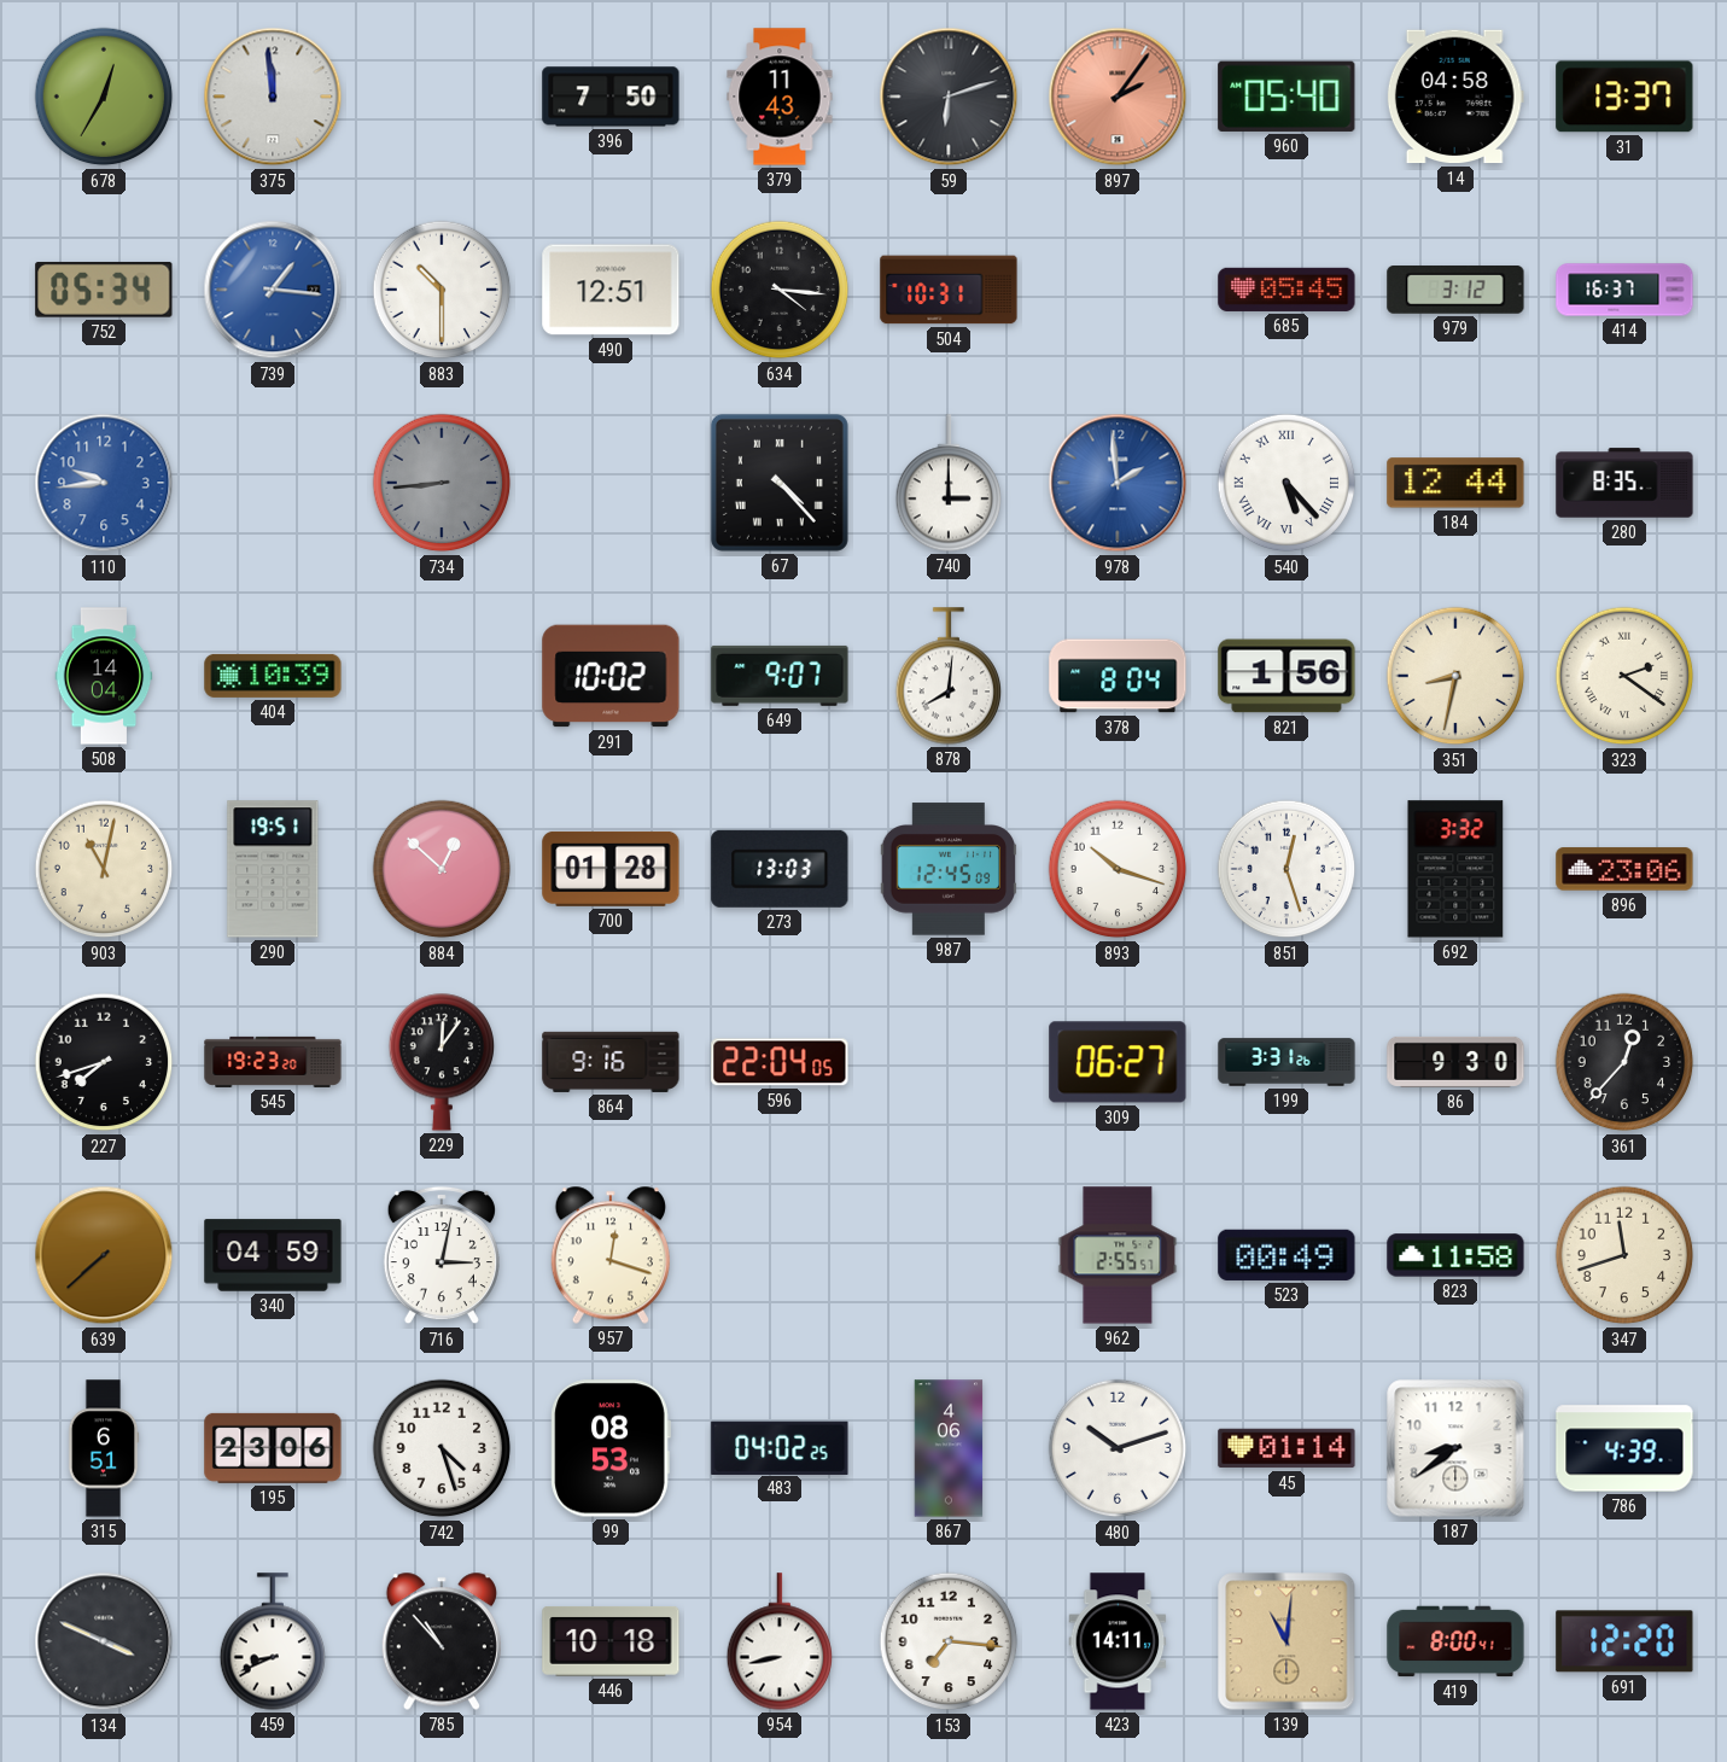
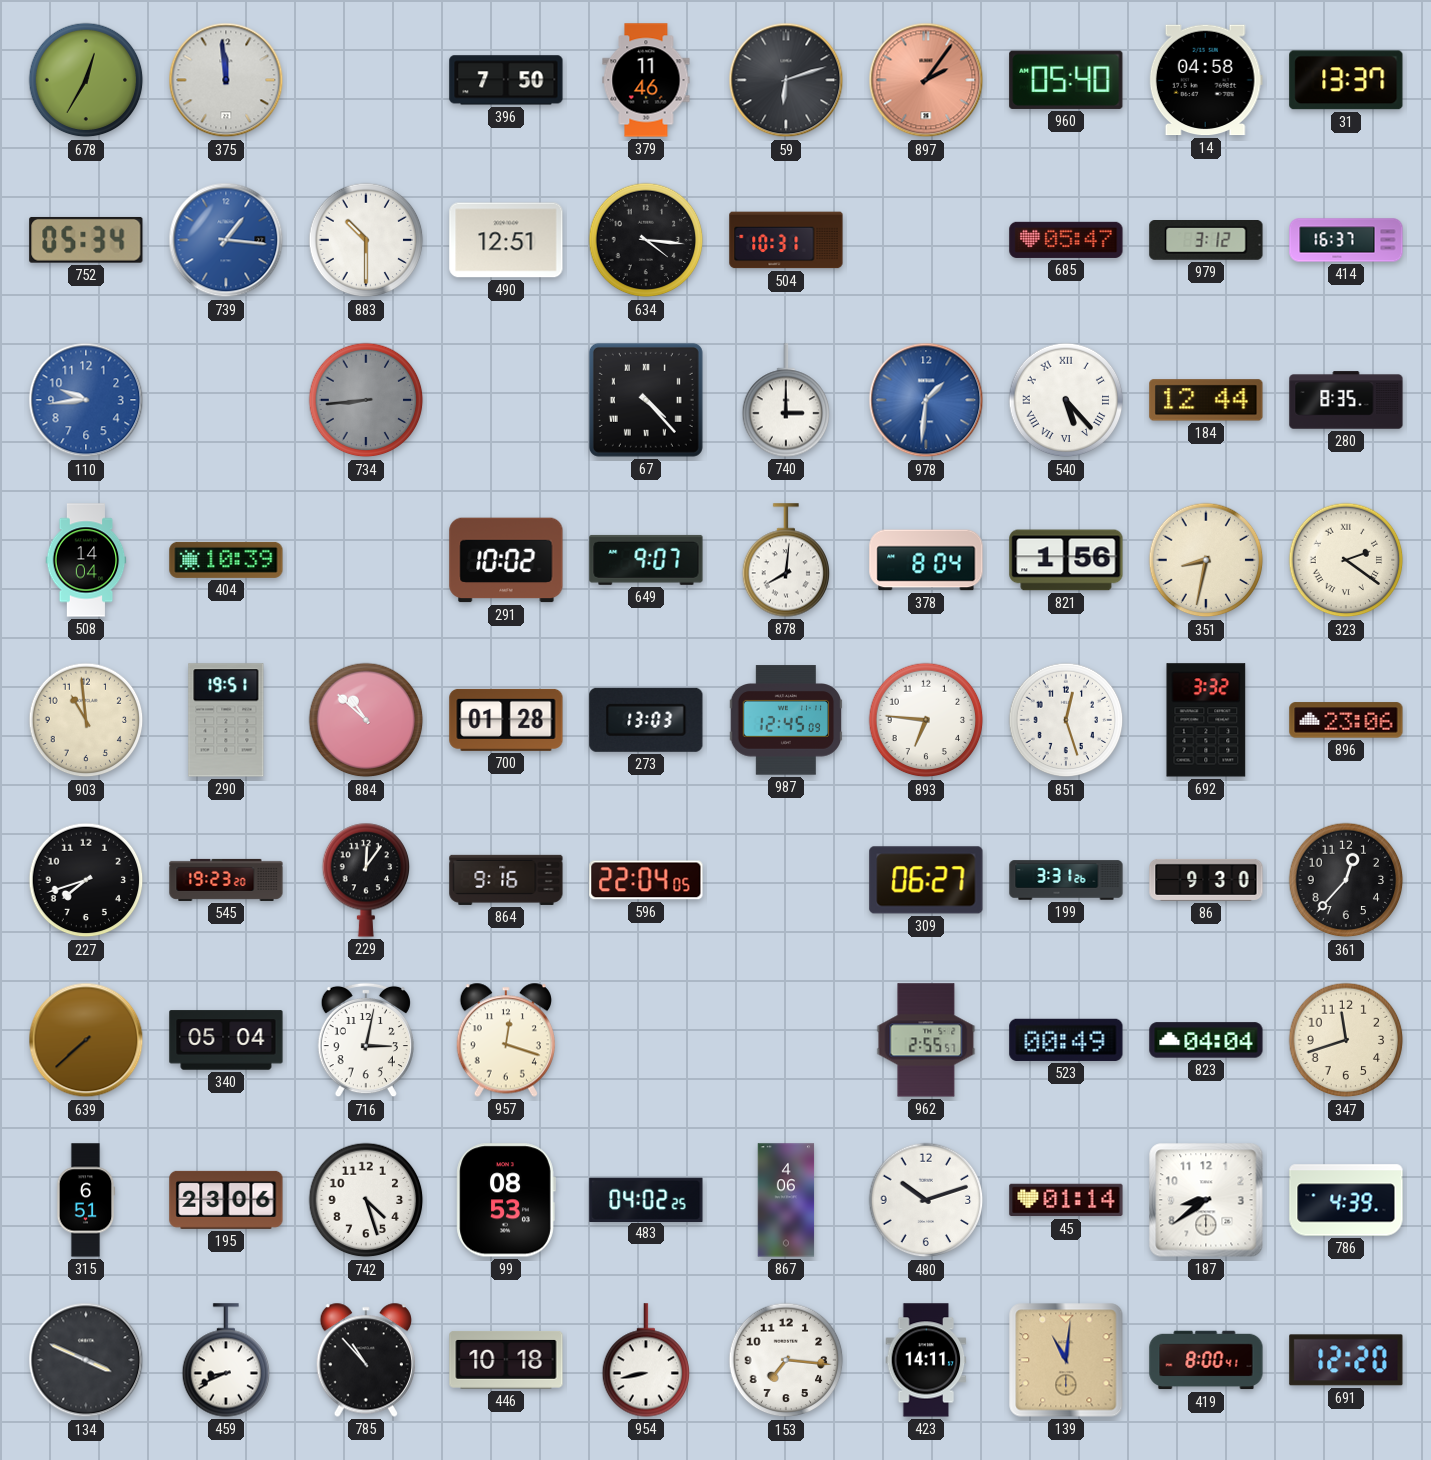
379: 11:43 -> 11:46
685: 05:45 -> 05:47
978: 1:59 -> 1:31
903: 11:02 -> 10:59
884: 12:52 -> 10:52
893: 10:18 -> 6:46
340: 04:59 -> 05:04
823: 11:58 -> 04:04
